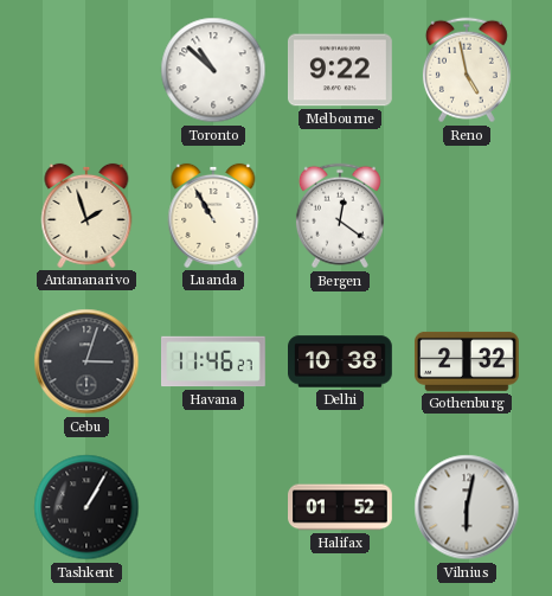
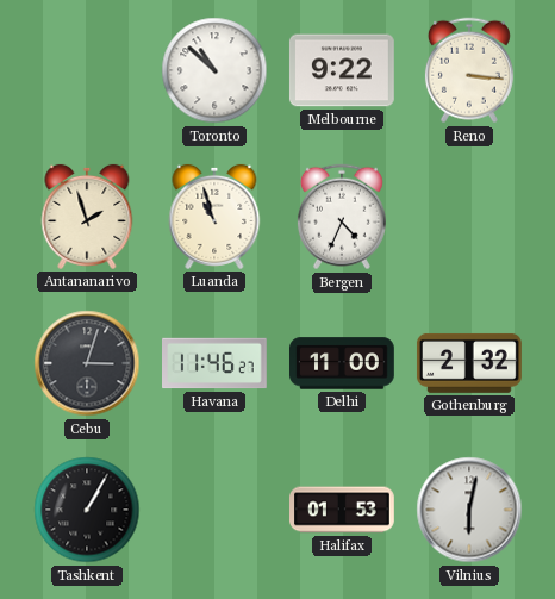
Reno: 4:58 -> 3:16
Luanda: 10:55 -> 10:57
Bergen: 12:21 -> 4:34
Delhi: 10:38 -> 11:00
Halifax: 01:52 -> 01:53
